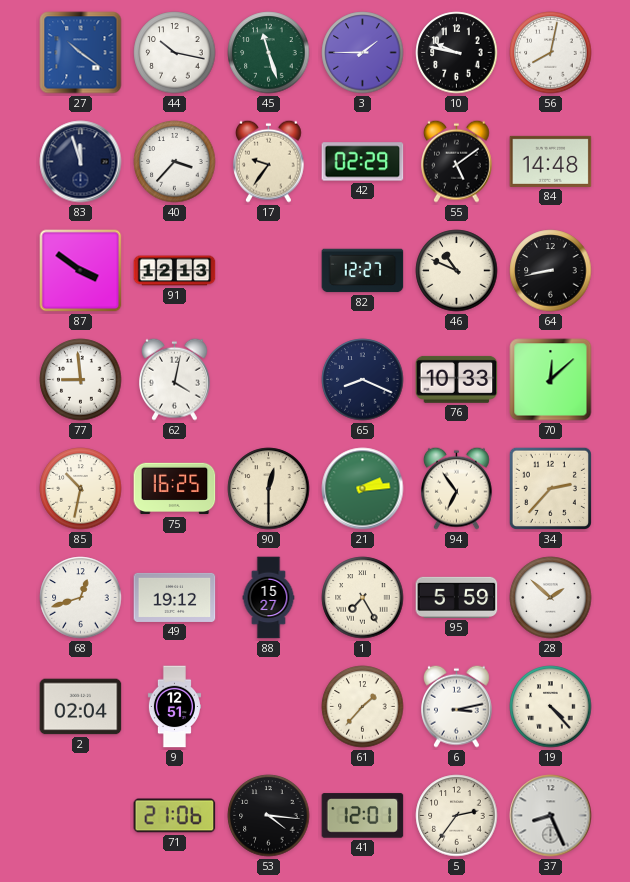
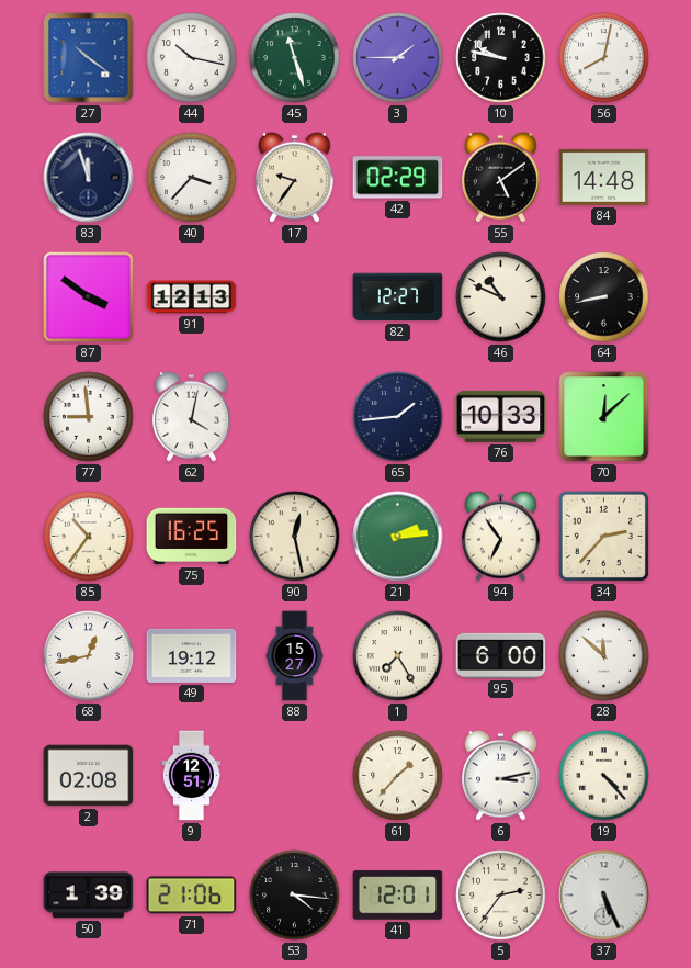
65: 8:19 -> 1:44
85: 10:32 -> 10:36
90: 12:30 -> 12:28
68: 12:42 -> 12:43
95: 5:59 -> 6:00
28: 1:52 -> 11:52
2: 02:04 -> 02:08
50: none -> 1:39
37: 8:26 -> 5:26
